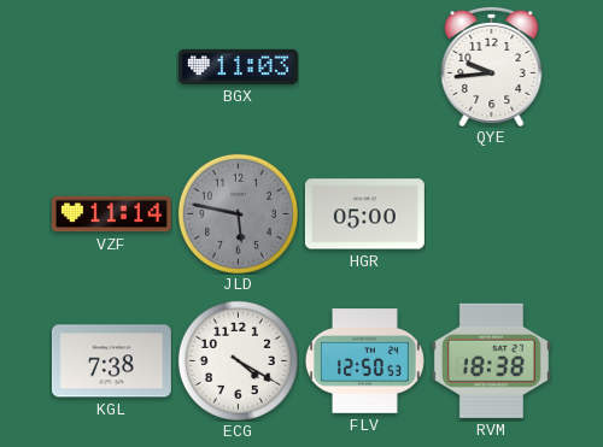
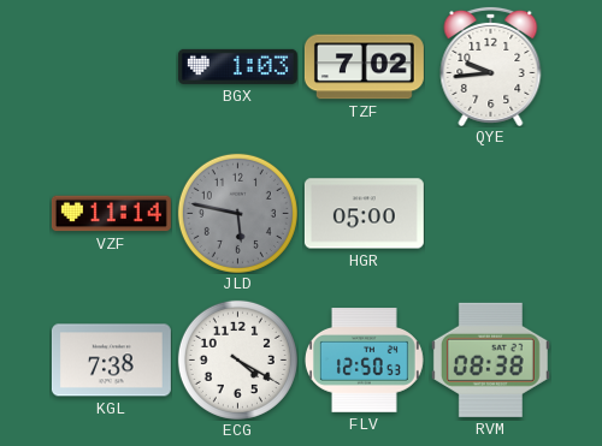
BGX: 11:03 -> 1:03
TZF: none -> 7:02
RVM: 18:38 -> 08:38
